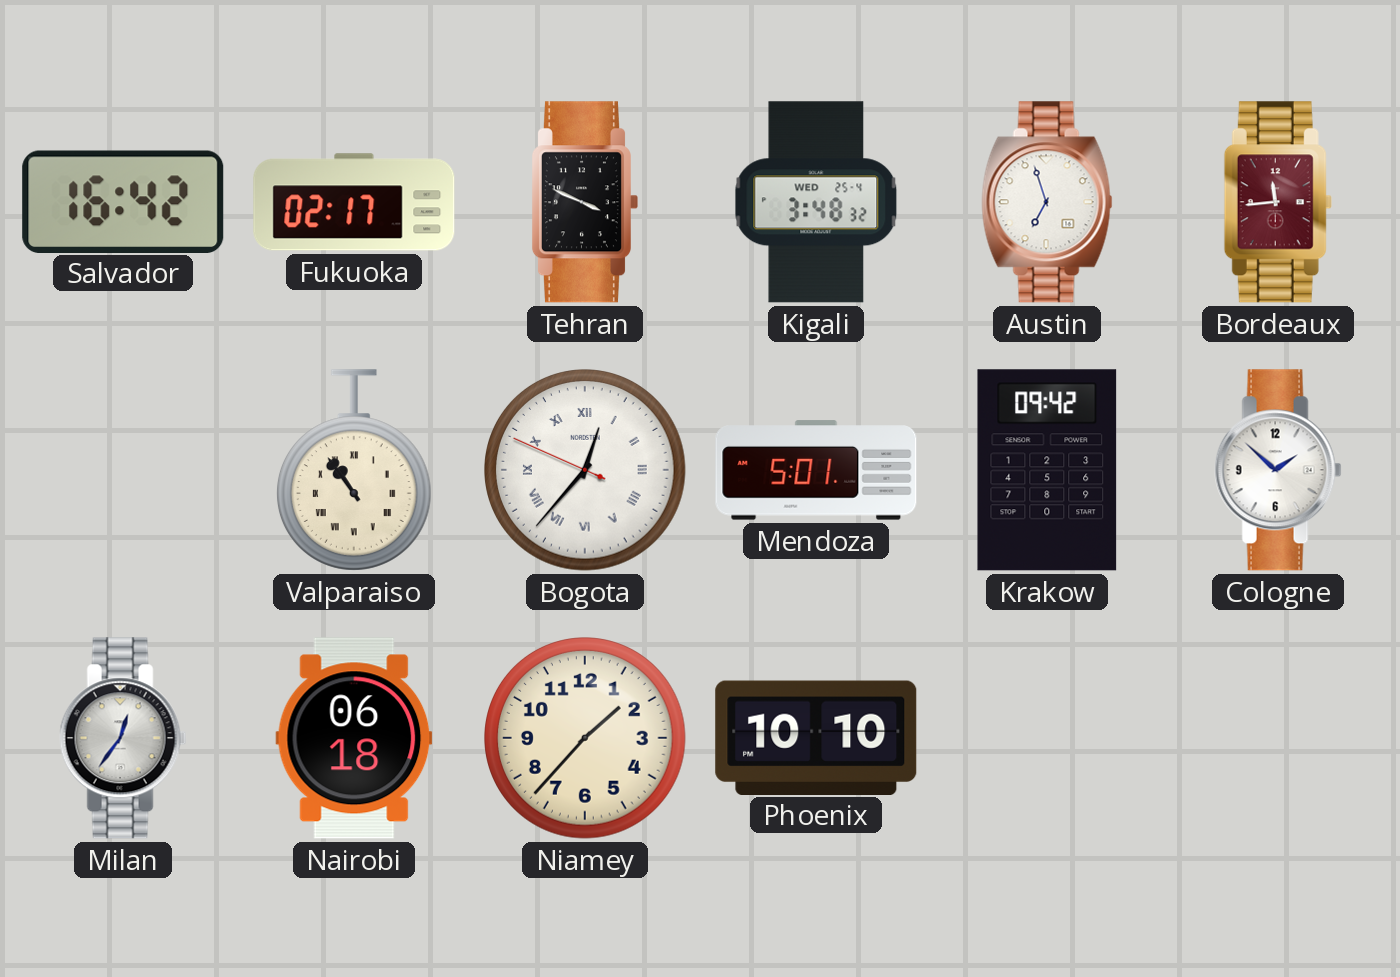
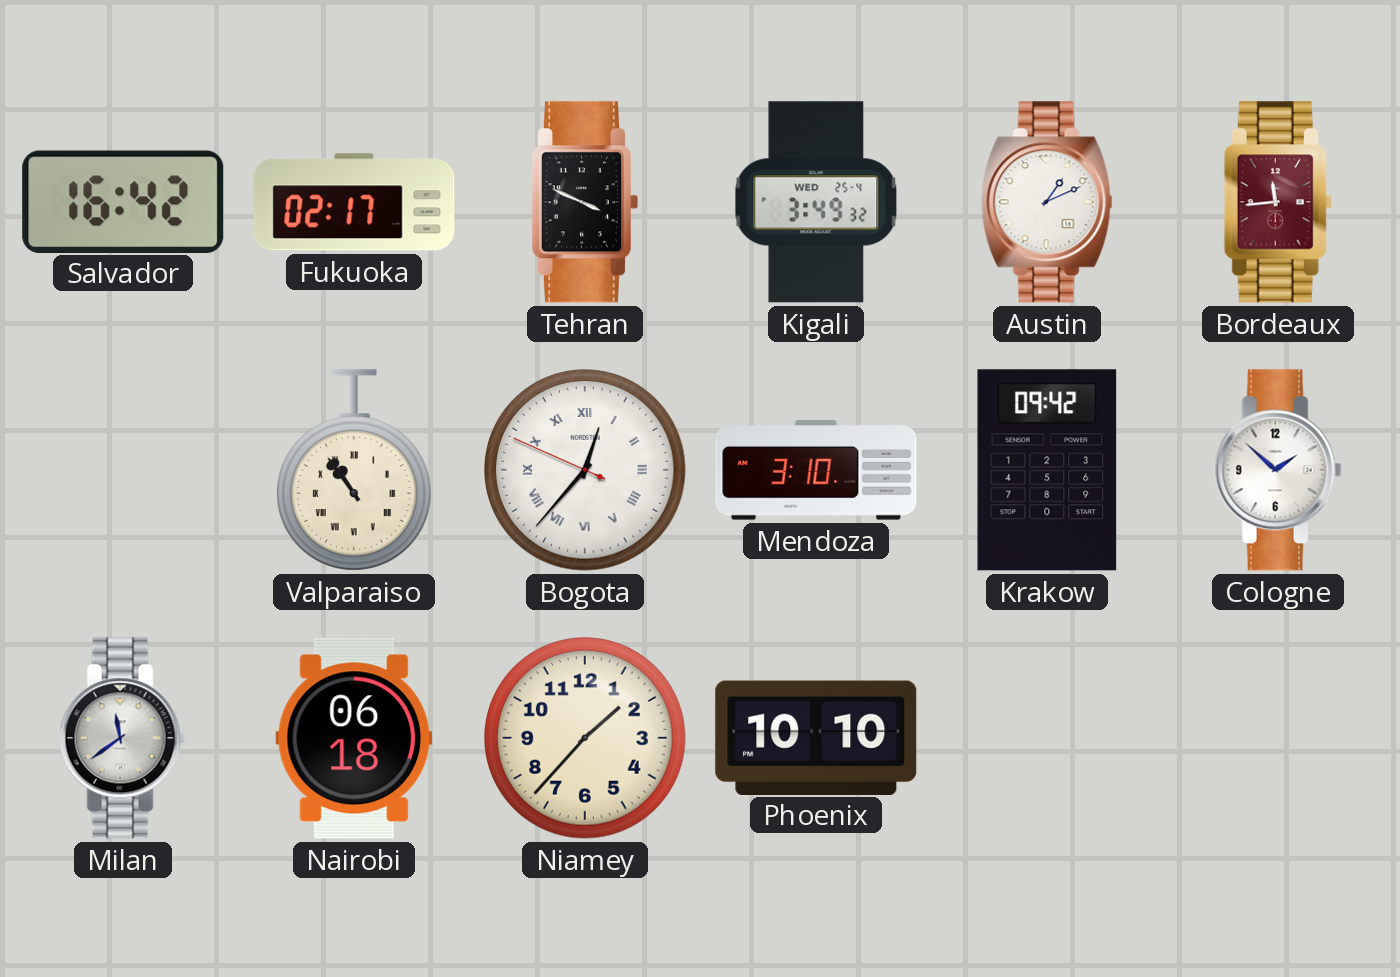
Kigali: 3:48 -> 3:49
Austin: 6:57 -> 1:11
Mendoza: 5:01 -> 3:10
Milan: 12:36 -> 11:39
